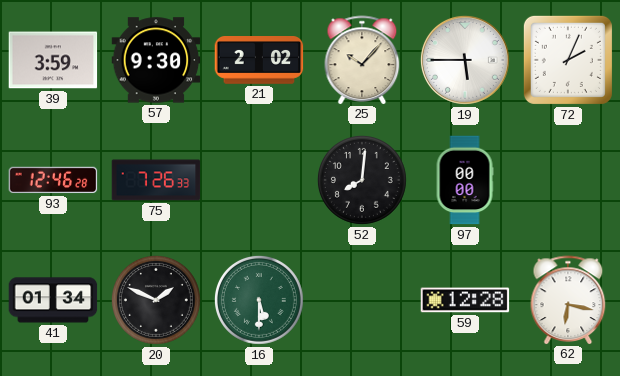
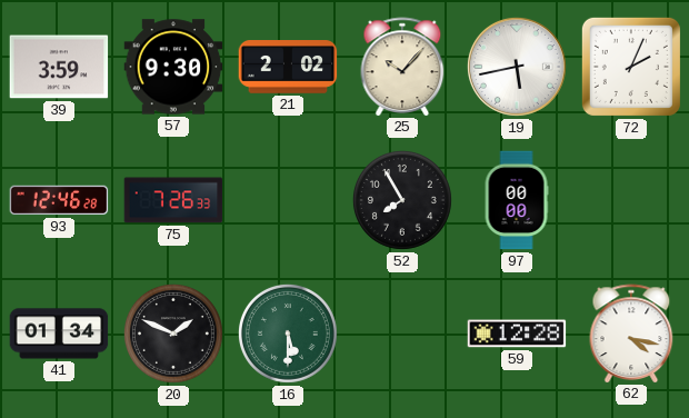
19: 5:45 -> 5:43
52: 8:01 -> 7:55
62: 6:17 -> 4:17
